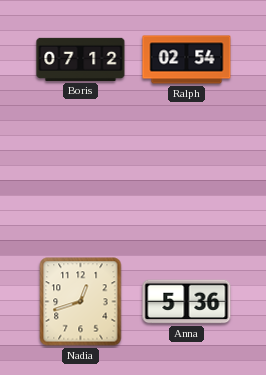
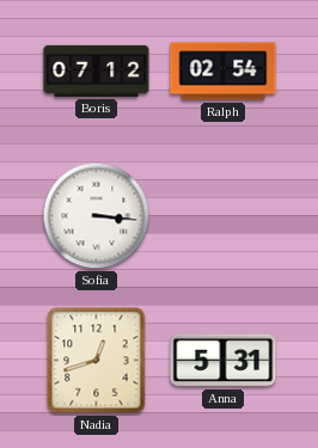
Sofia: none -> 3:16
Anna: 5:36 -> 5:31
